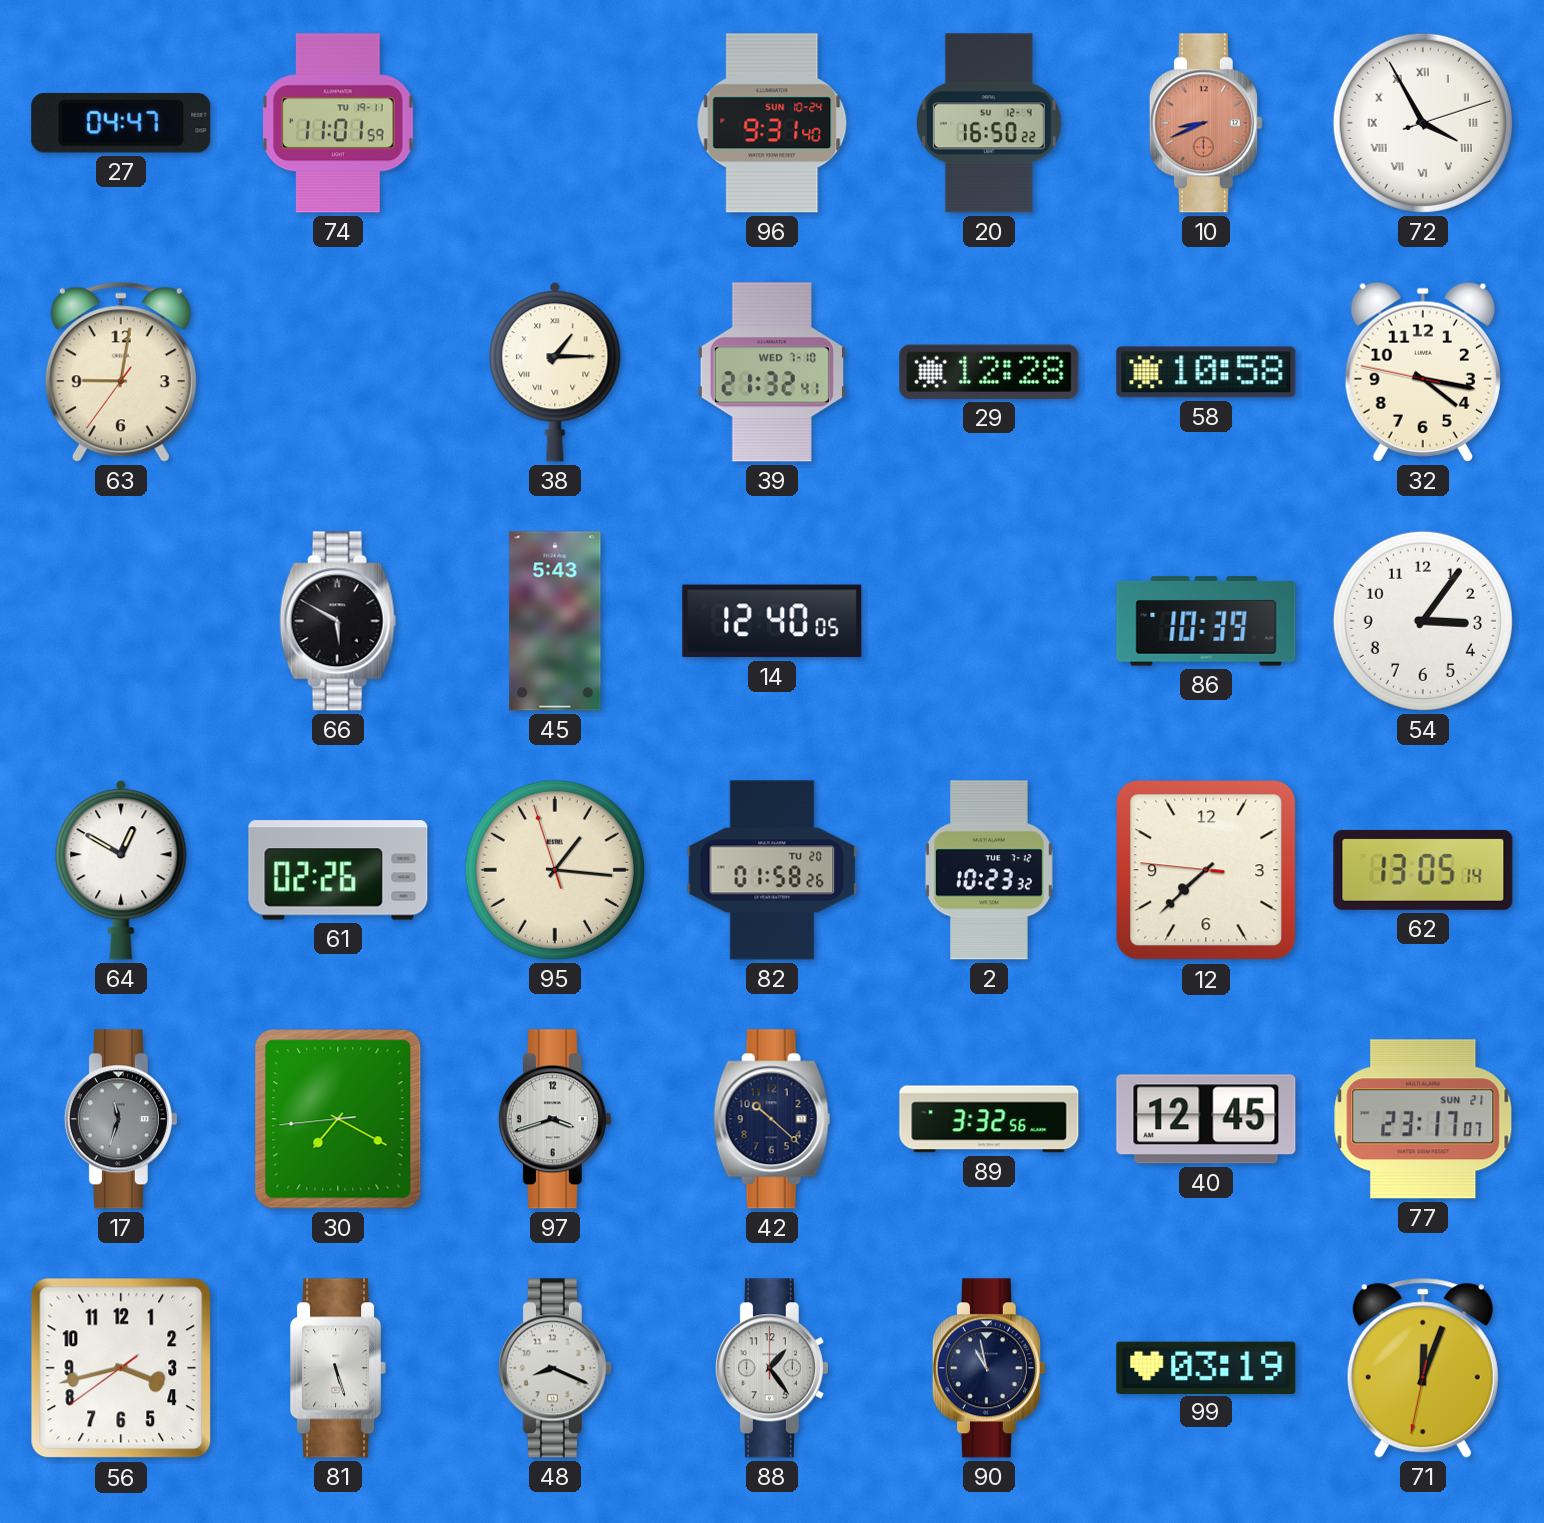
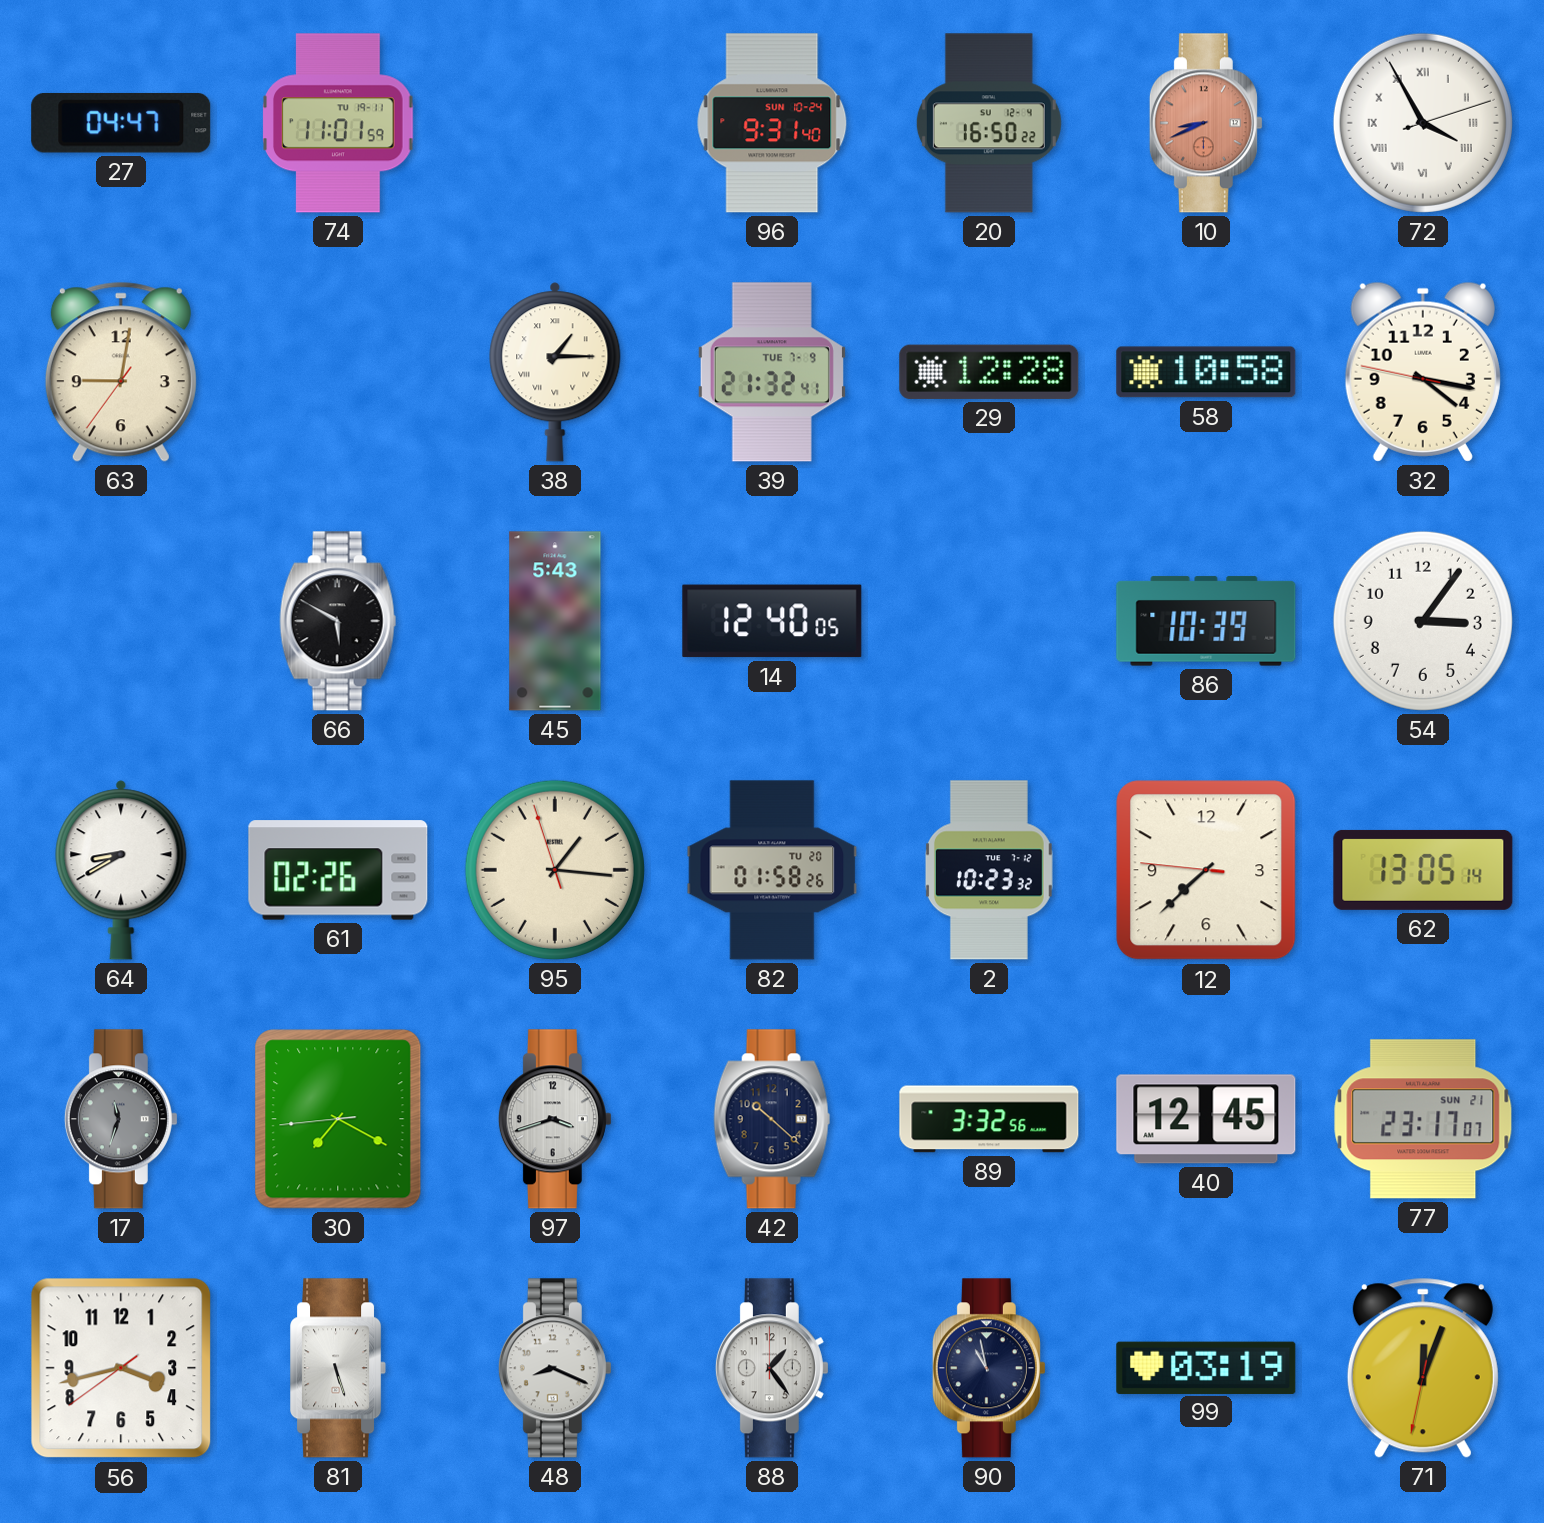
39 date: WED 7-10 -> TUE 7-9
64: 12:50 -> 8:40
